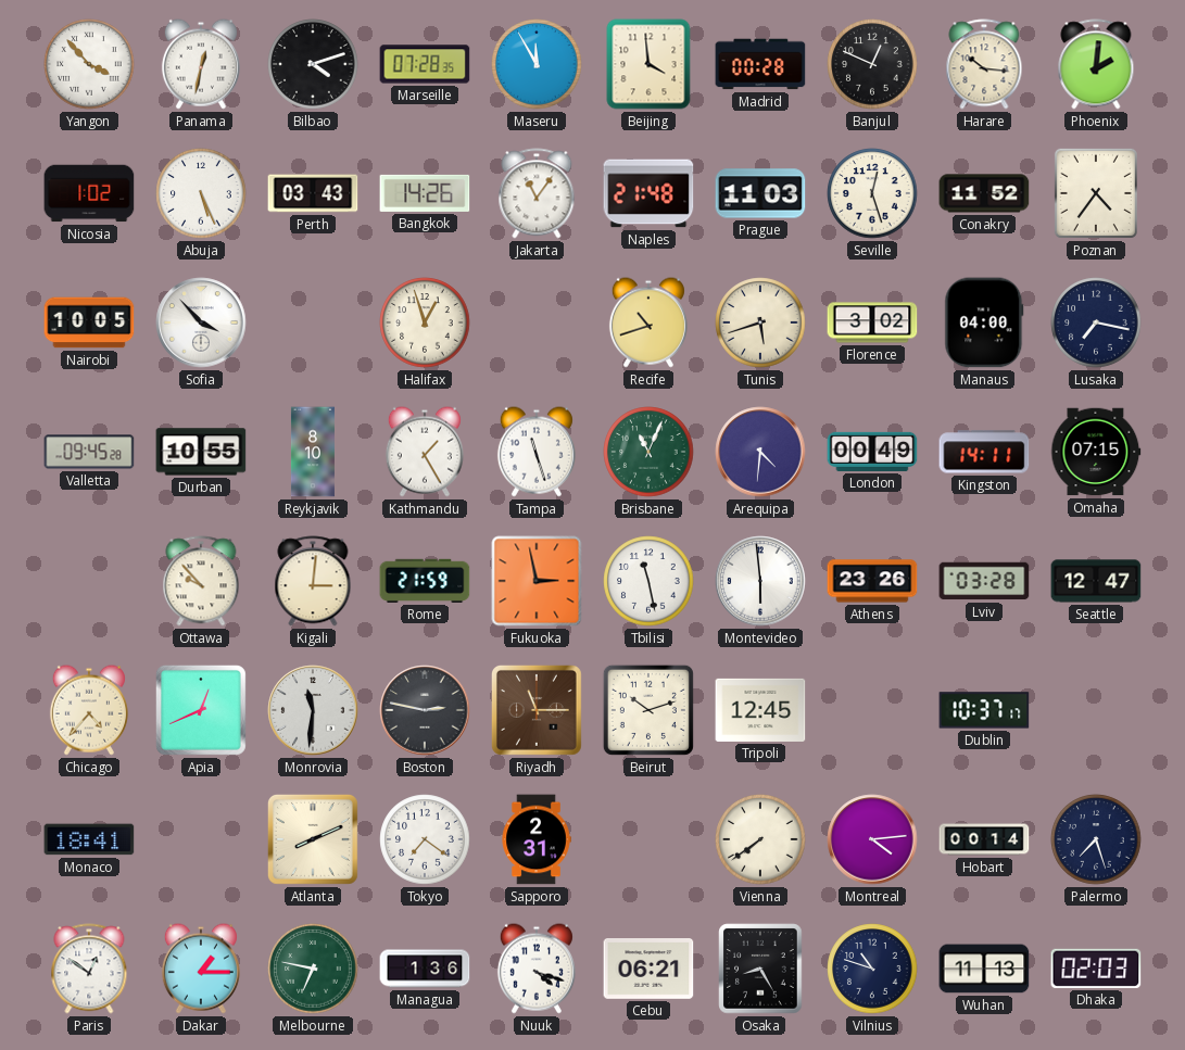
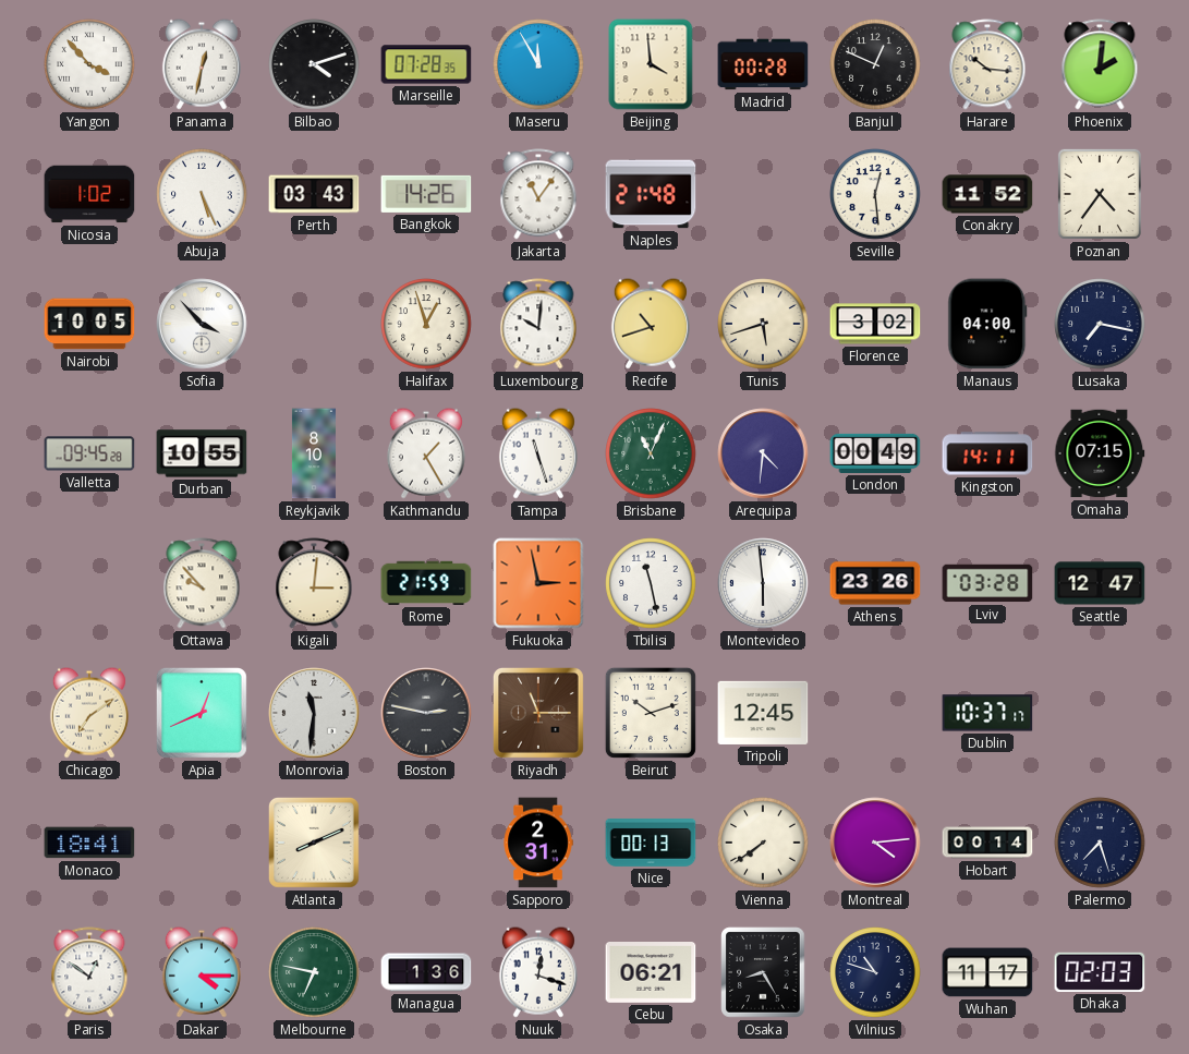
Prague: 11:03 -> none
Seville: 12:27 -> 12:29
Luxembourg: none -> 10:01
Chicago: 4:37 -> 7:09
Tokyo: 7:21 -> none
Nice: none -> 00:13
Dakar: 1:15 -> 4:15
Nuuk: 4:18 -> 12:18
Wuhan: 11:13 -> 11:17
